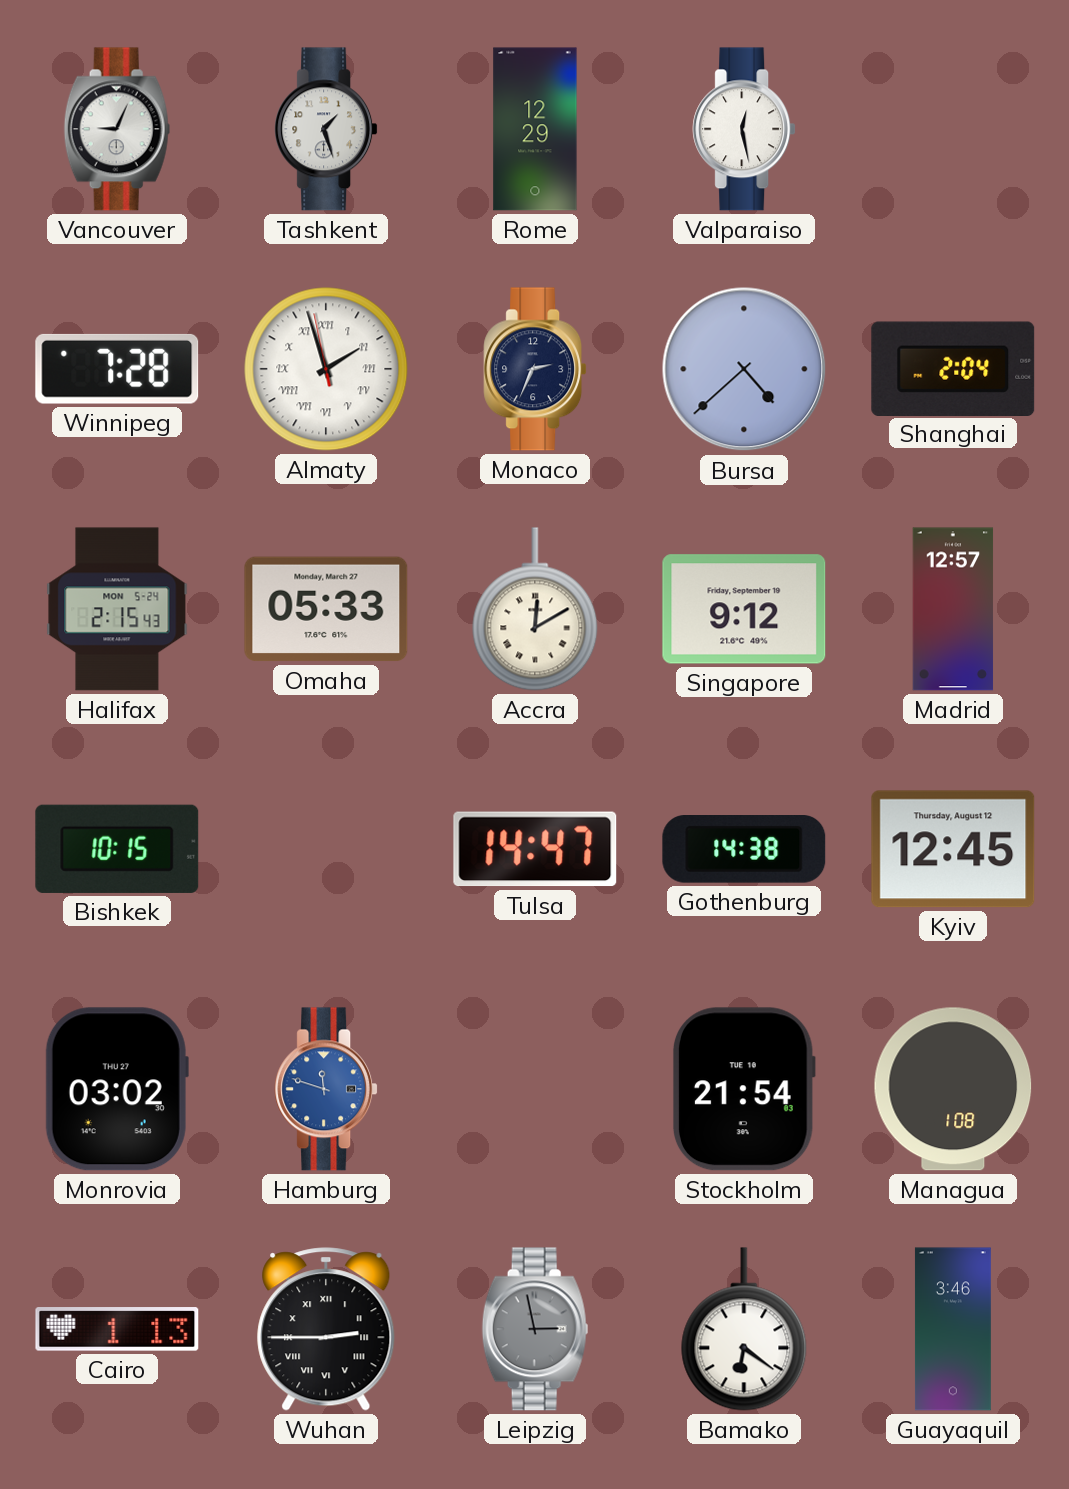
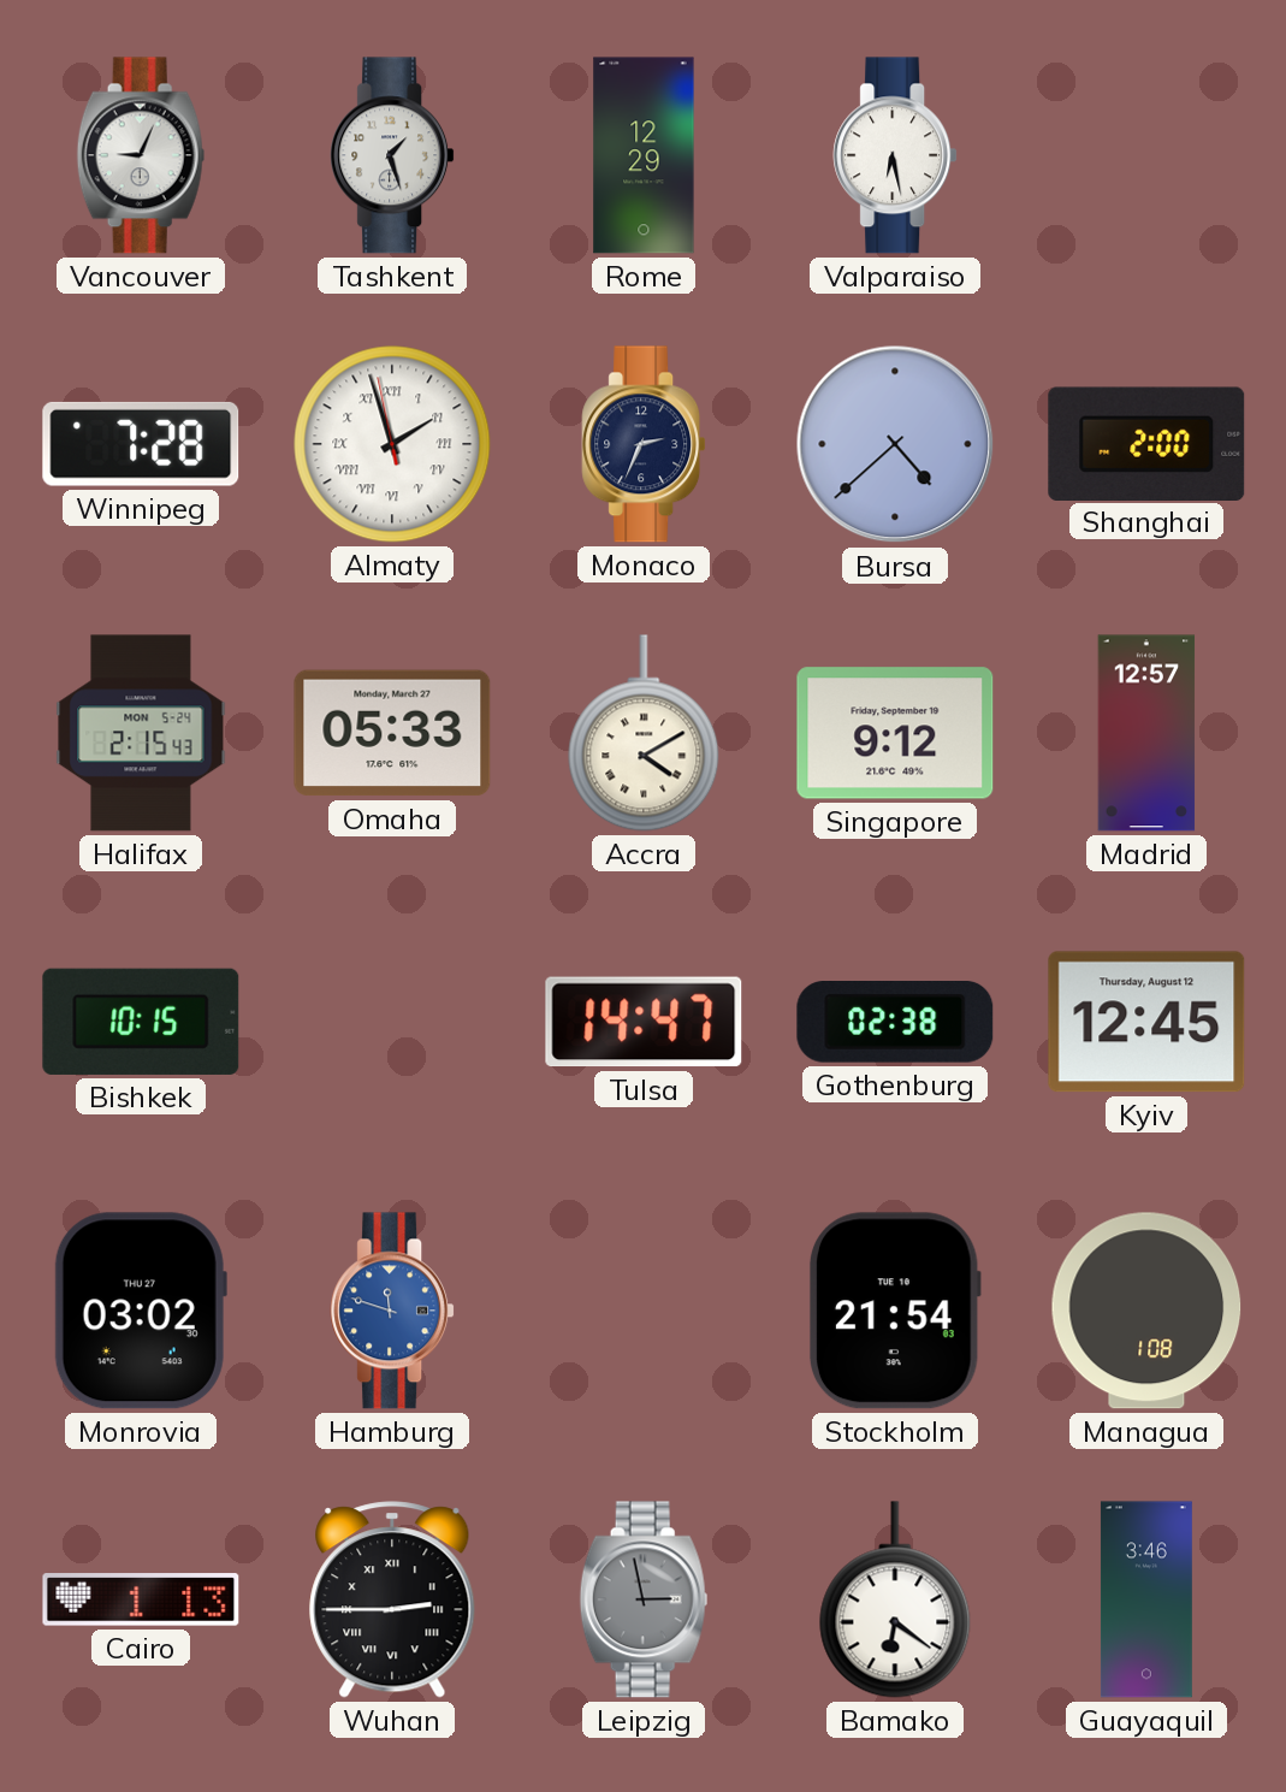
Valparaiso: 12:28 -> 6:28
Shanghai: 2:04 -> 2:00
Accra: 12:10 -> 4:10
Gothenburg: 14:38 -> 02:38
